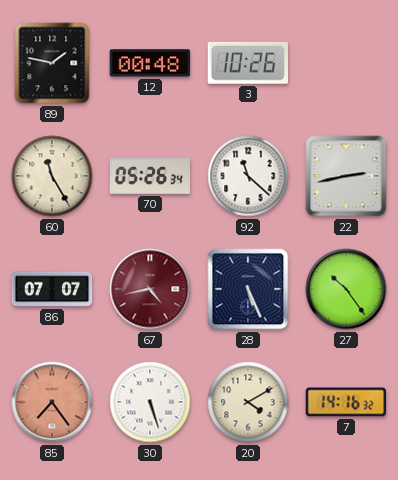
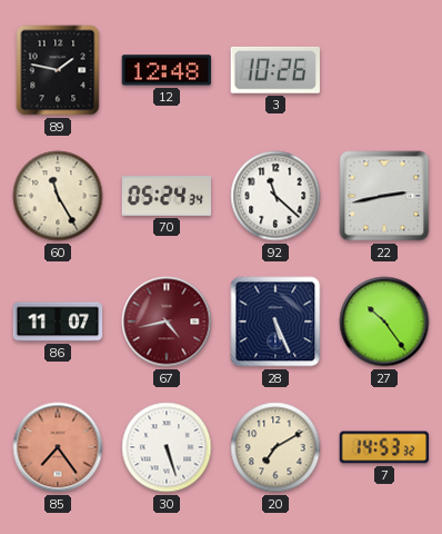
12: 00:48 -> 12:48
70: 05:26 -> 05:24
86: 07:07 -> 11:07
20: 4:10 -> 7:10
7: 14:16 -> 14:53
